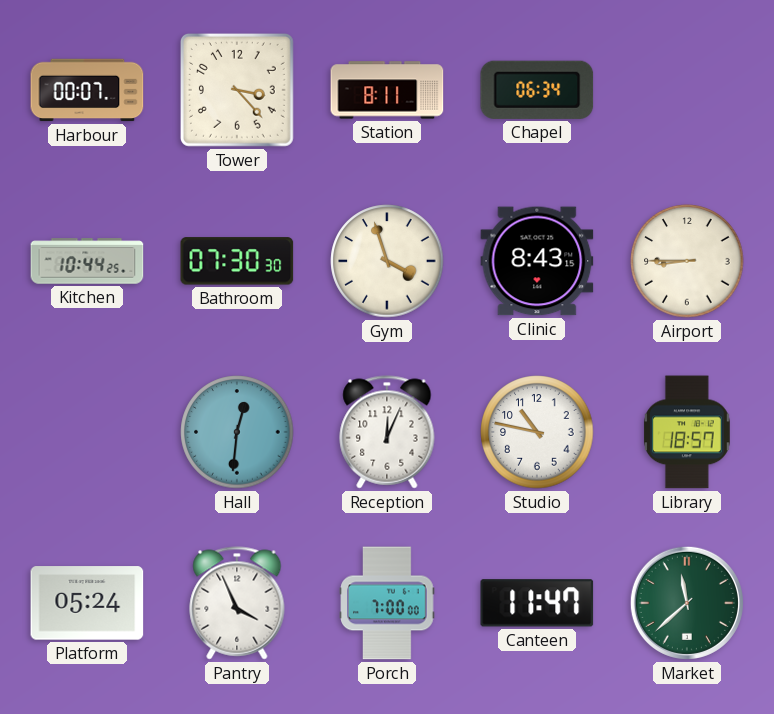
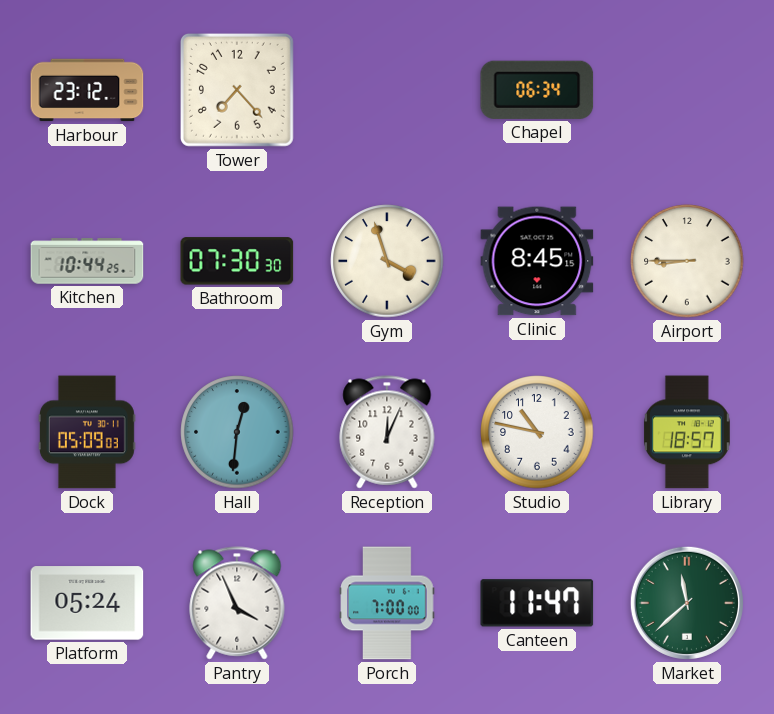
Harbour: 00:07 -> 23:12
Tower: 3:23 -> 7:23
Station: 8:11 -> none
Clinic: 8:43 -> 8:45
Dock: none -> 05:09
